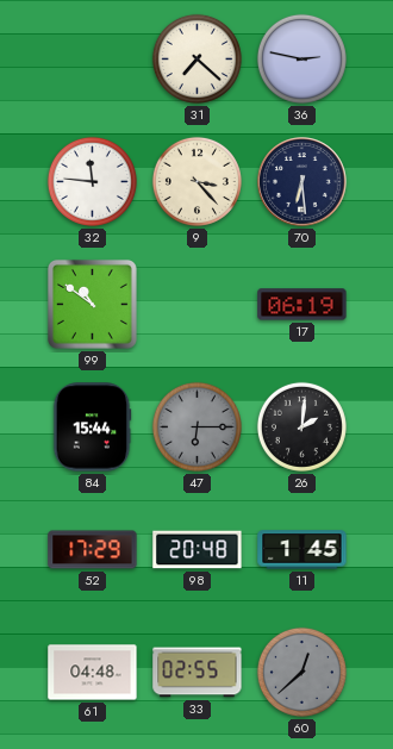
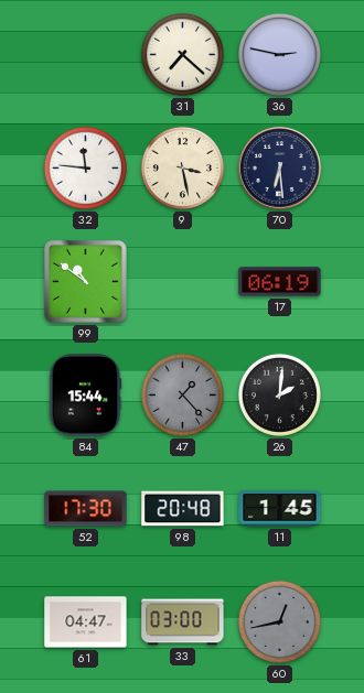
9: 3:23 -> 3:28
47: 6:15 -> 1:23
52: 17:29 -> 17:30
61: 04:48 -> 04:47
33: 02:55 -> 03:00
60: 12:38 -> 12:43
